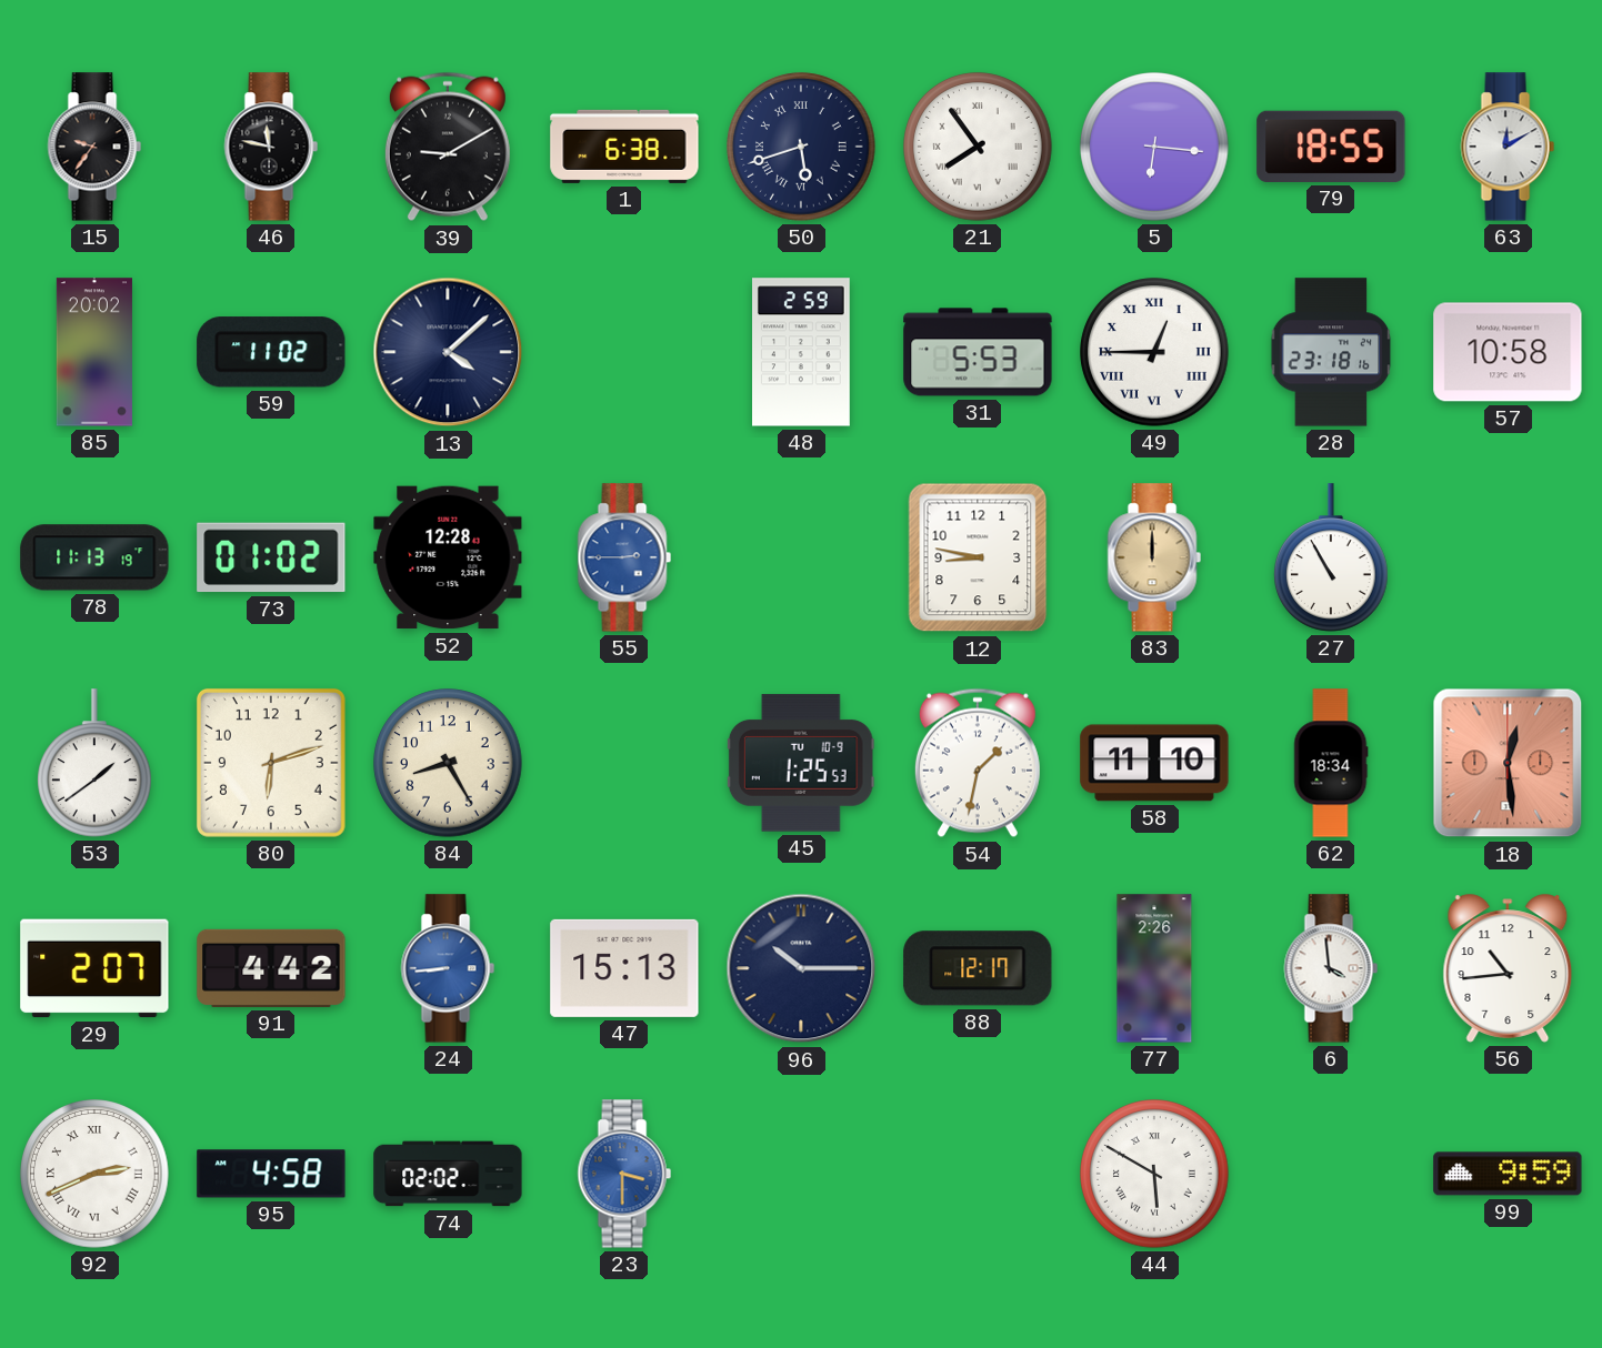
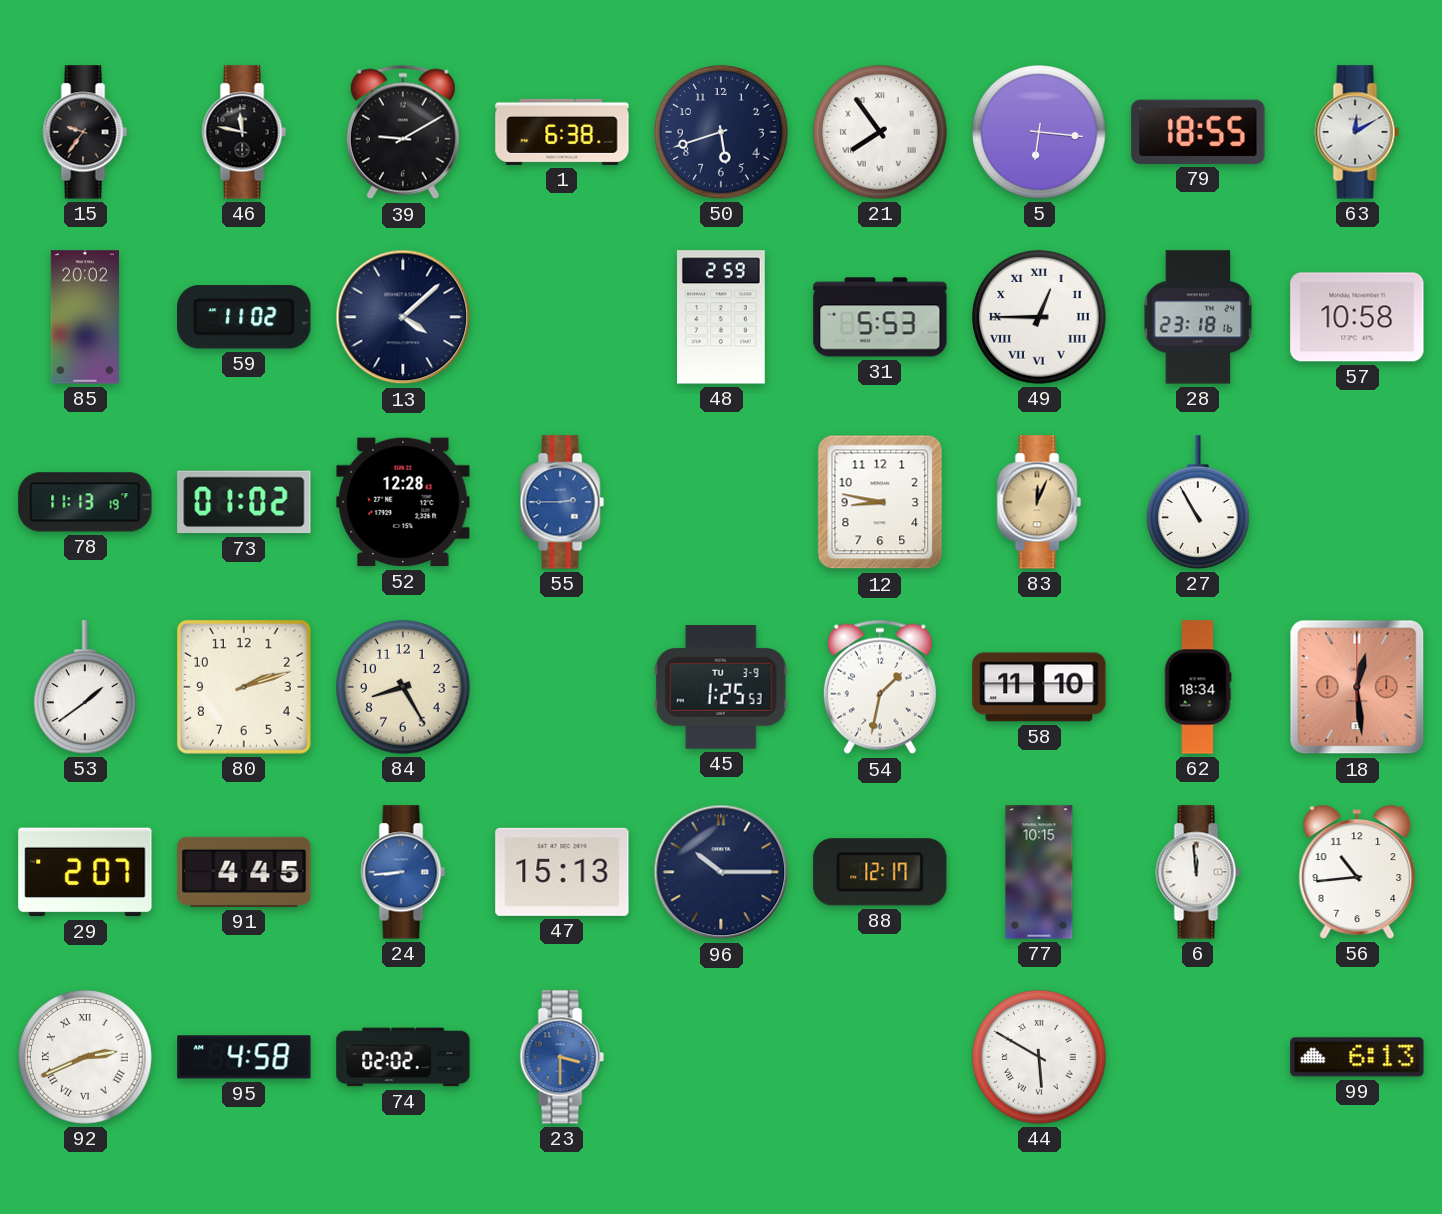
50 numerals: Roman -> Arabic
83: 12:00 -> 12:04
80: 6:12 -> 2:12
45 date: TU 10-9 -> TU 3-9
91: 4:42 -> 4:45
77: 2:26 -> 10:15
6: 3:59 -> 11:59
99: 9:59 -> 6:13
